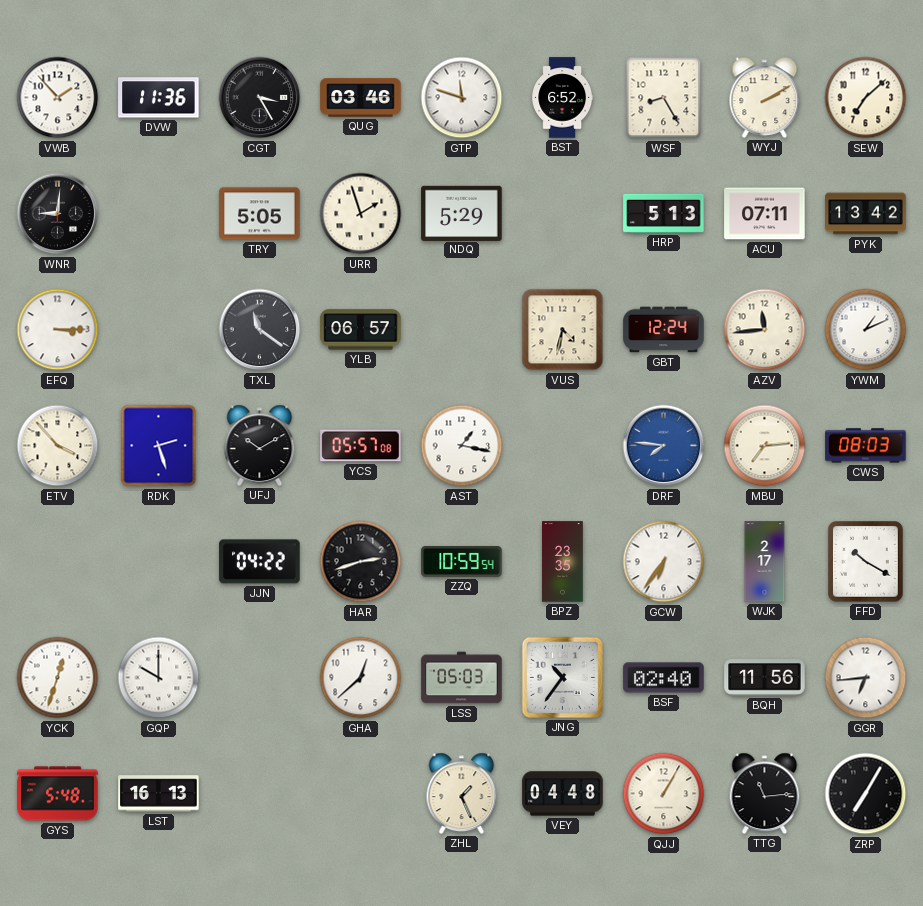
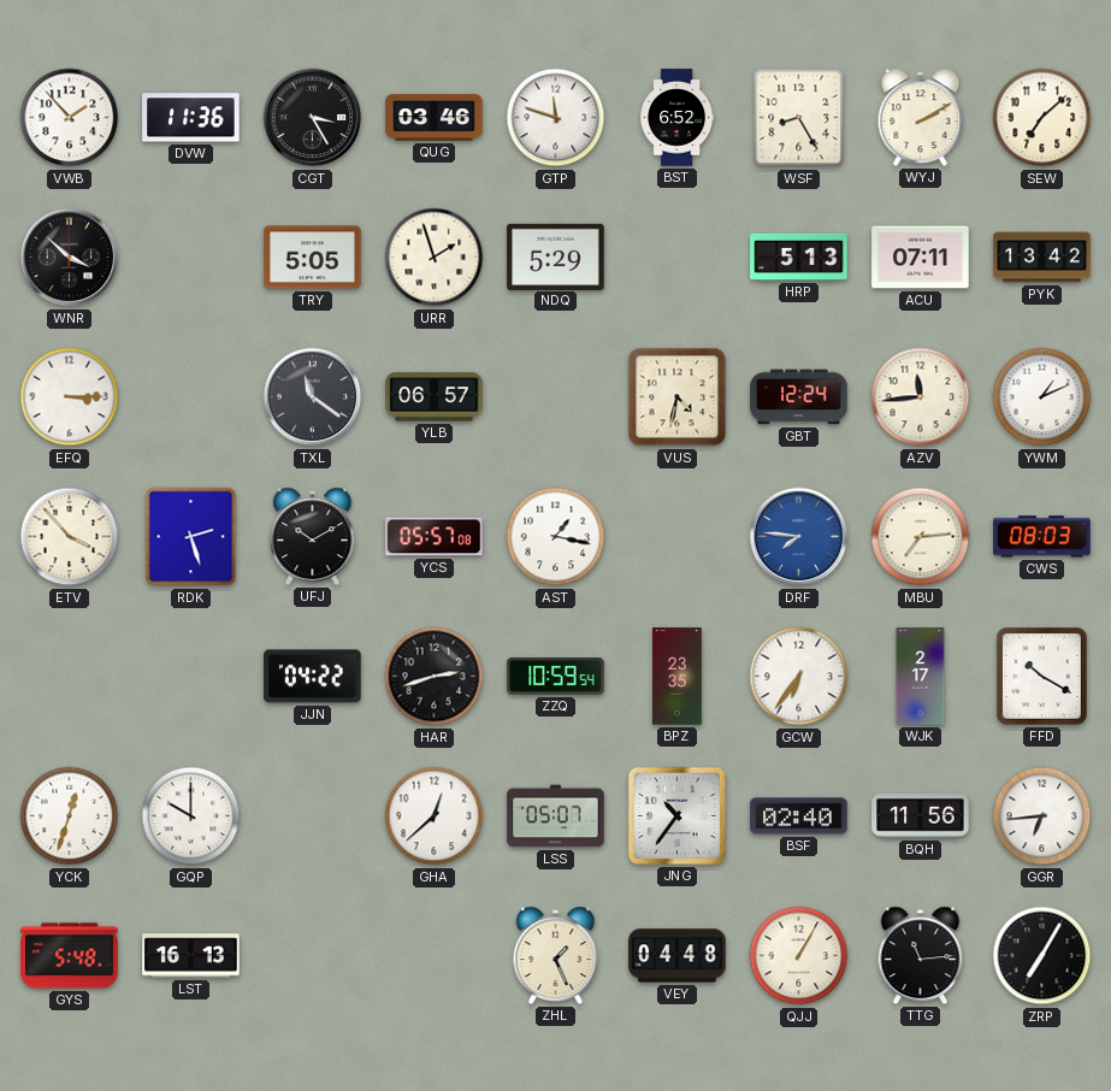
WNR: 9:01 -> 3:52
LSS: 05:03 -> 05:07
